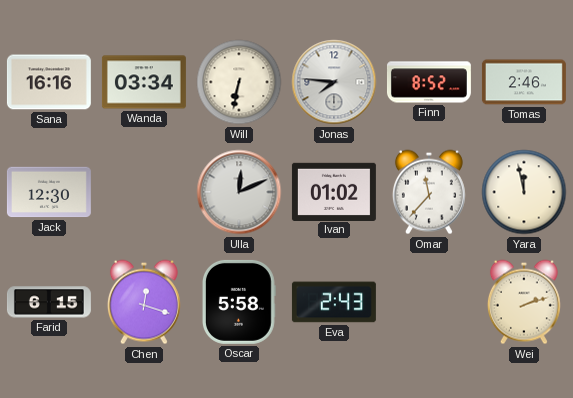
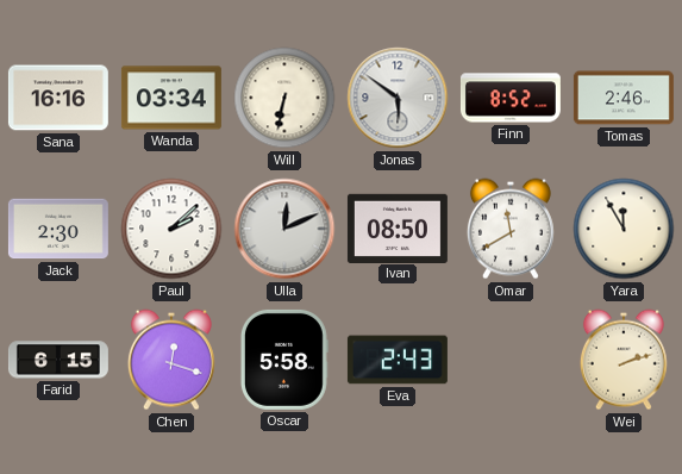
Jonas: 7:46 -> 5:51
Jack: 12:30 -> 2:30
Paul: none -> 2:08
Ivan: 01:02 -> 08:50
Omar: 11:37 -> 11:40
Yara: 11:58 -> 11:55
